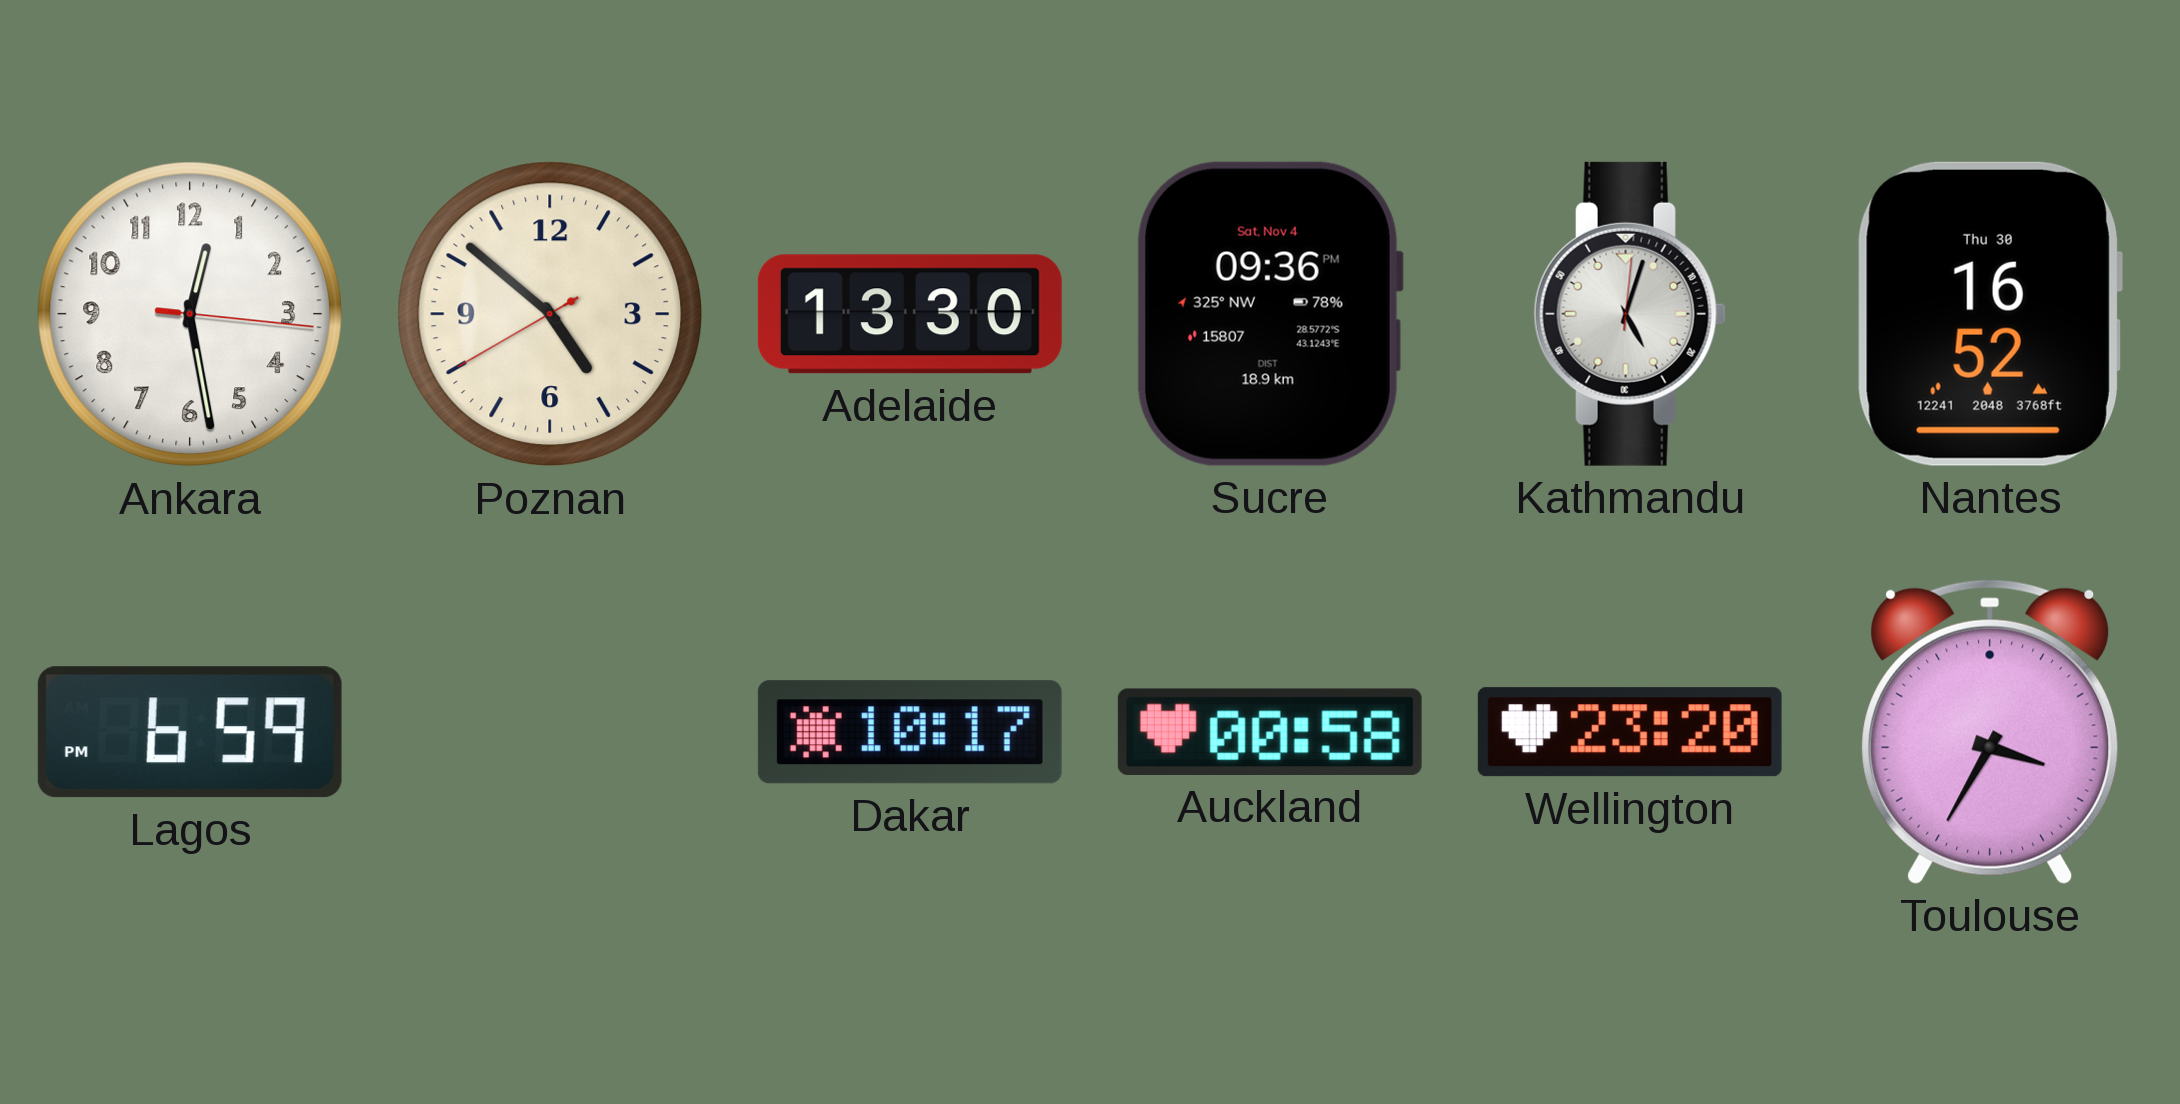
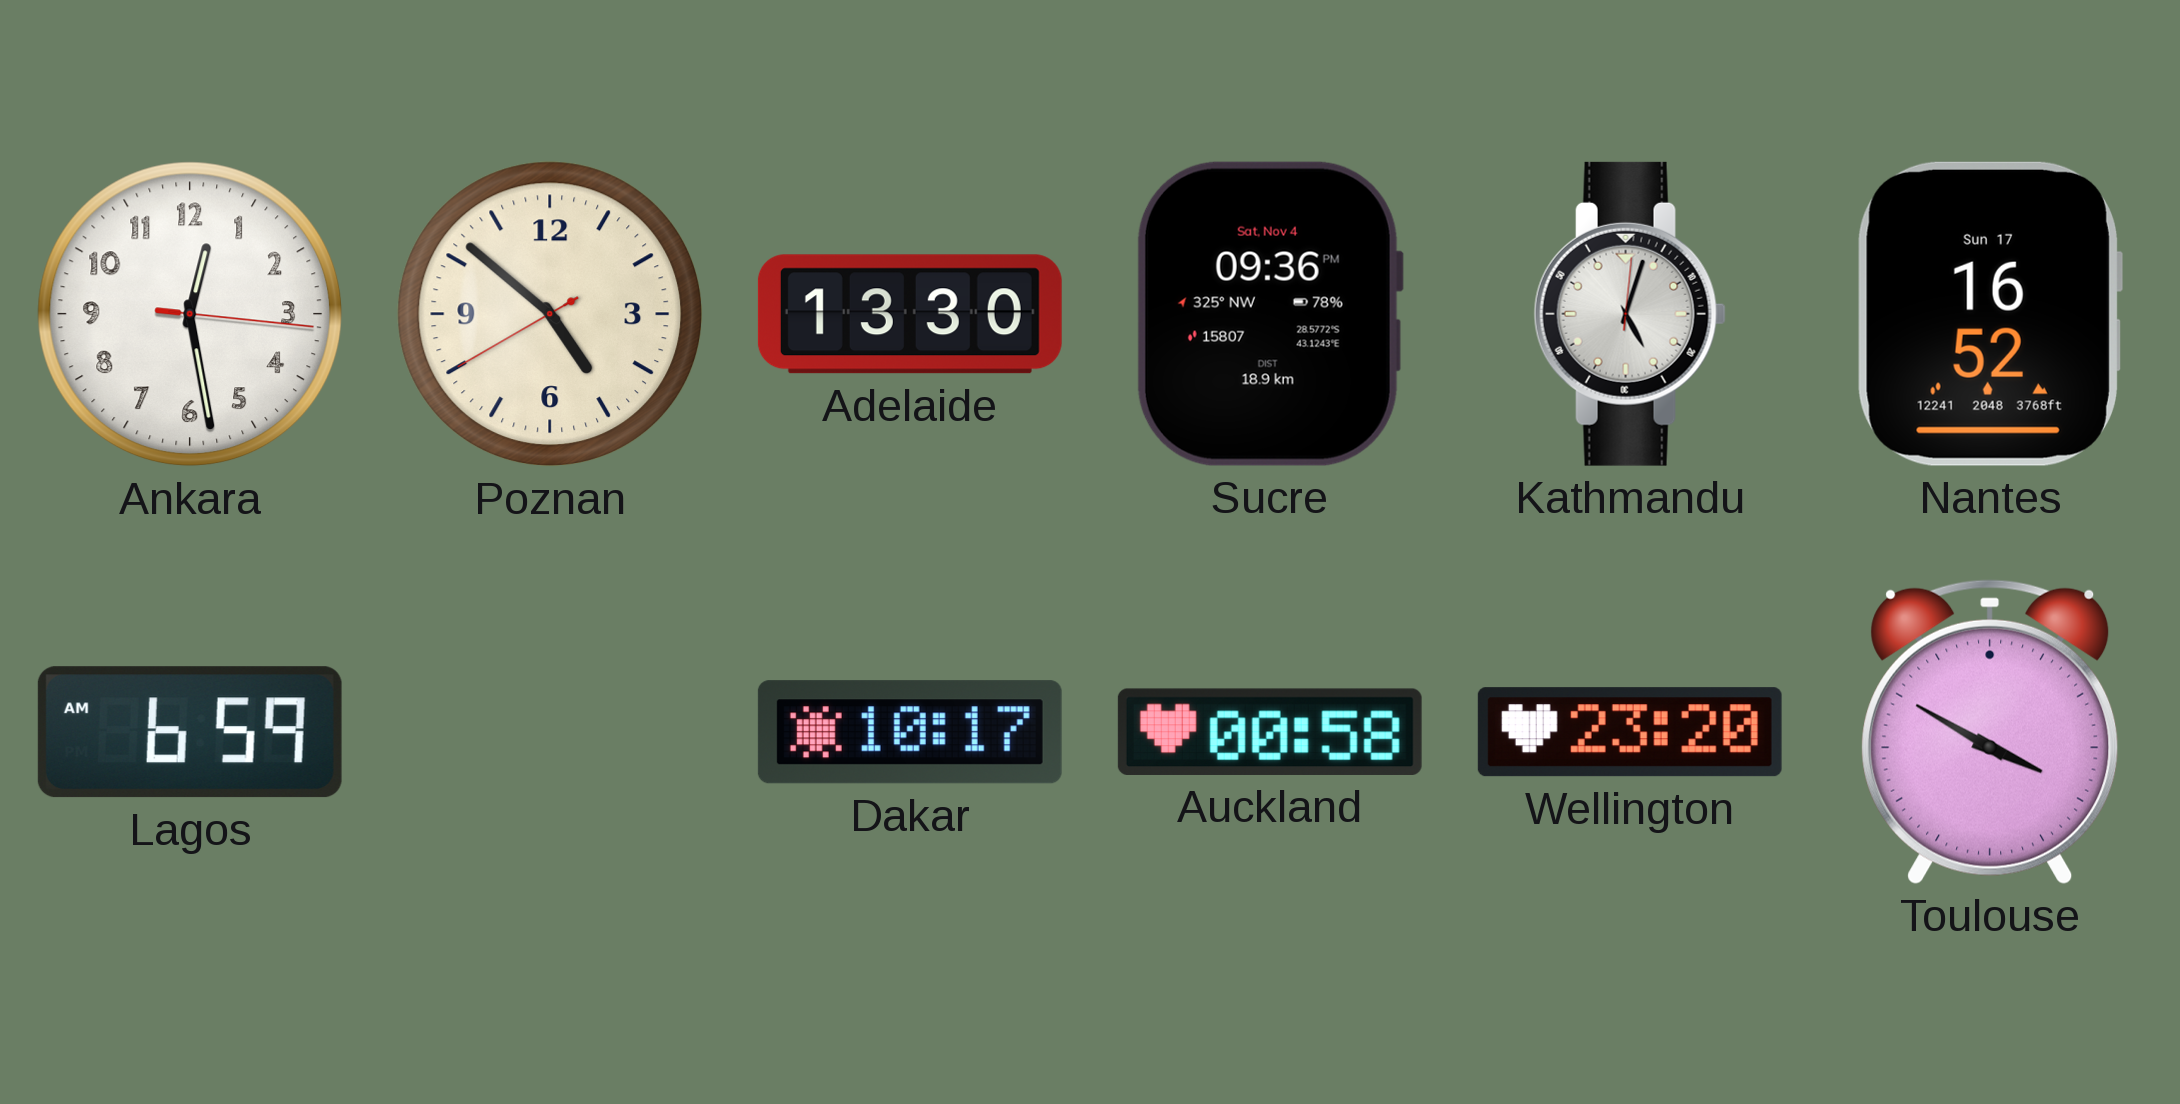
Nantes date: Thu 30 -> Sun 17
Lagos: 6:59 PM -> 6:59 AM
Toulouse: 3:35 -> 3:50
